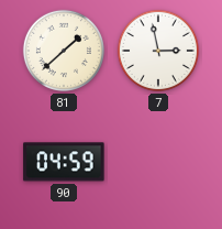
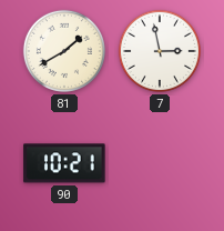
81: 1:38 -> 1:40
90: 04:59 -> 10:21
